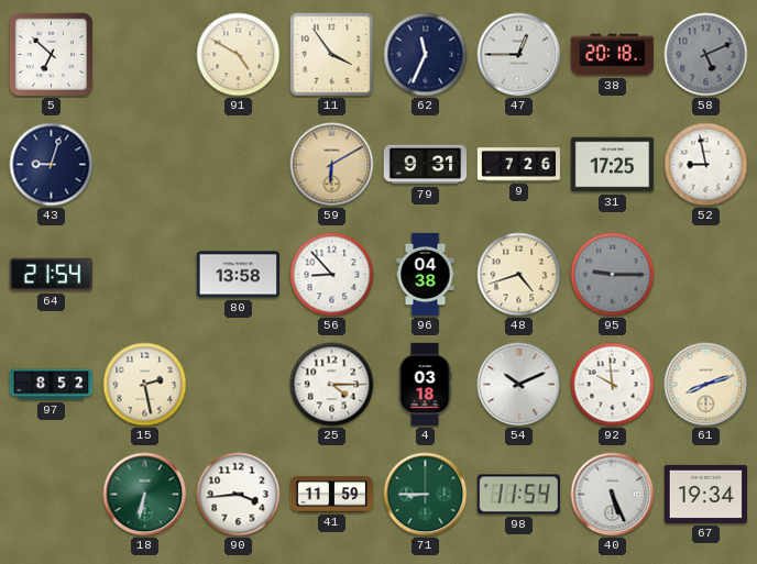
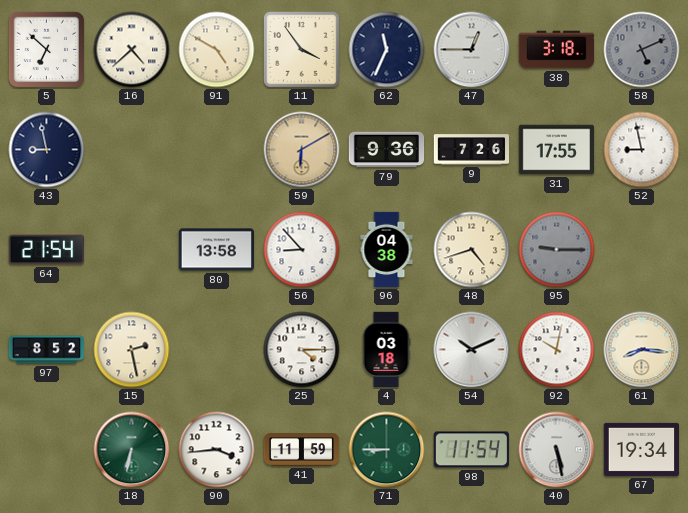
16: none -> 4:38
38: 20:18 -> 3:18
43: 9:03 -> 8:58
79: 9:31 -> 9:36
31: 17:25 -> 17:55
92: 9:59 -> 10:02
61: 8:12 -> 8:16
40: 5:26 -> 5:28
